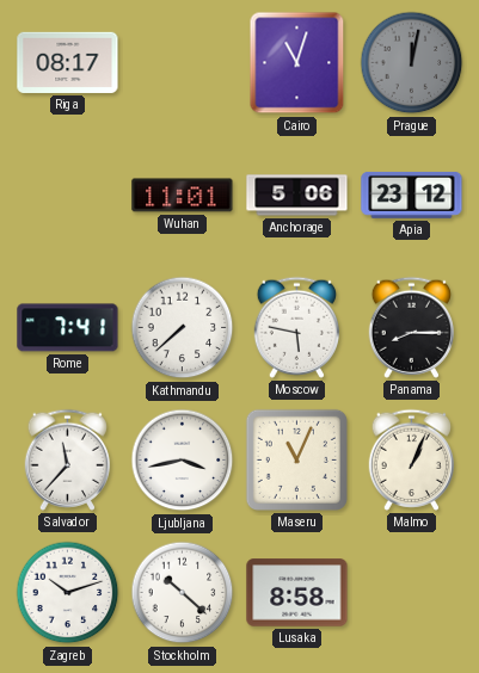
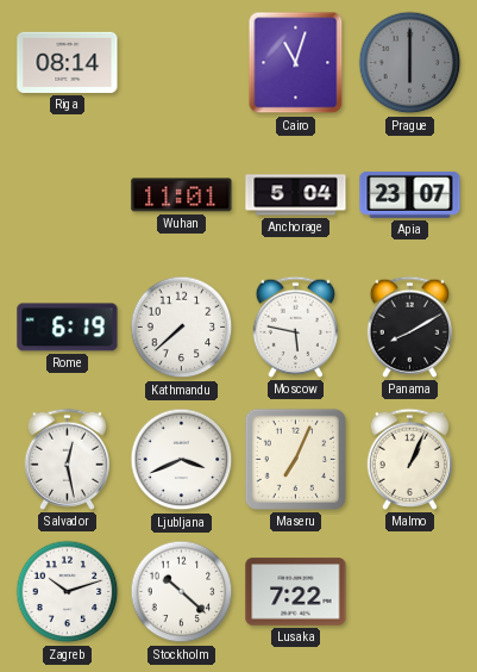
Riga: 08:17 -> 08:14
Prague: 12:02 -> 6:00
Anchorage: 5:06 -> 5:04
Apia: 23:12 -> 23:07
Rome: 7:41 -> 6:19
Panama: 8:15 -> 8:10
Salvador: 11:37 -> 12:28
Ljubljana: 3:43 -> 3:41
Maseru: 11:04 -> 7:04
Lusaka: 8:58 -> 7:22
